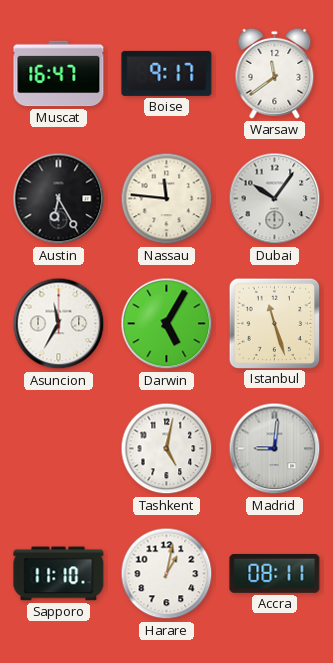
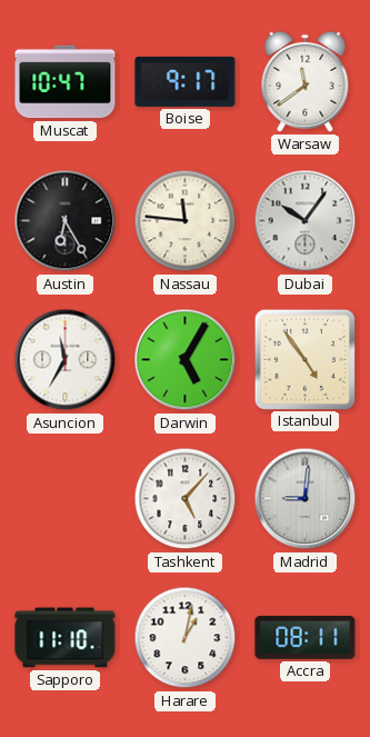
Muscat: 16:47 -> 10:47
Istanbul: 11:27 -> 4:54
Tashkent: 5:02 -> 5:07
